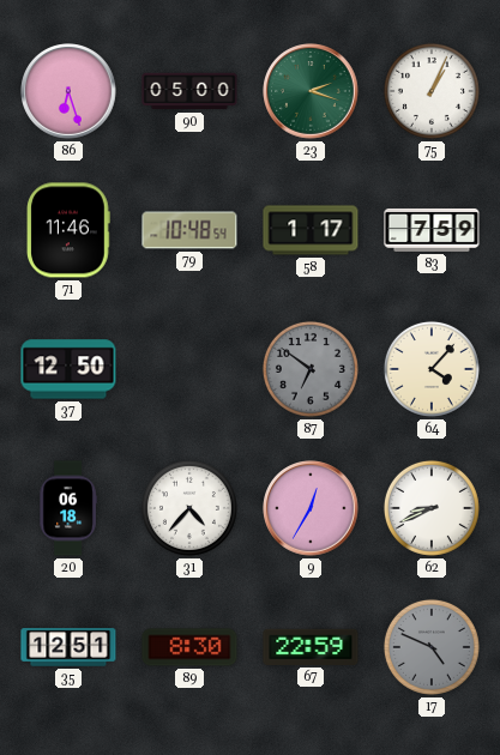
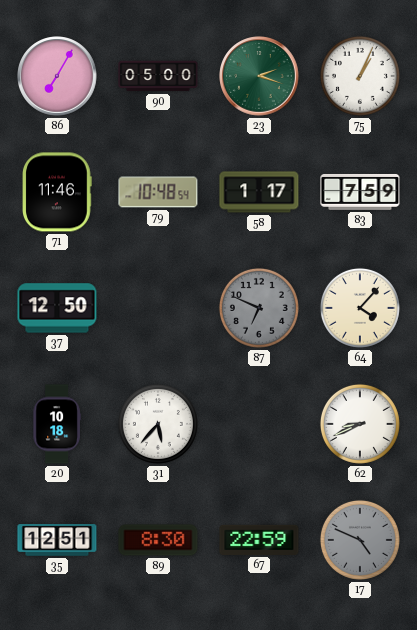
86: 6:27 -> 7:05
87: 6:51 -> 6:49
20: 06:18 -> 10:18
31: 4:37 -> 5:37
9: 12:35 -> none
